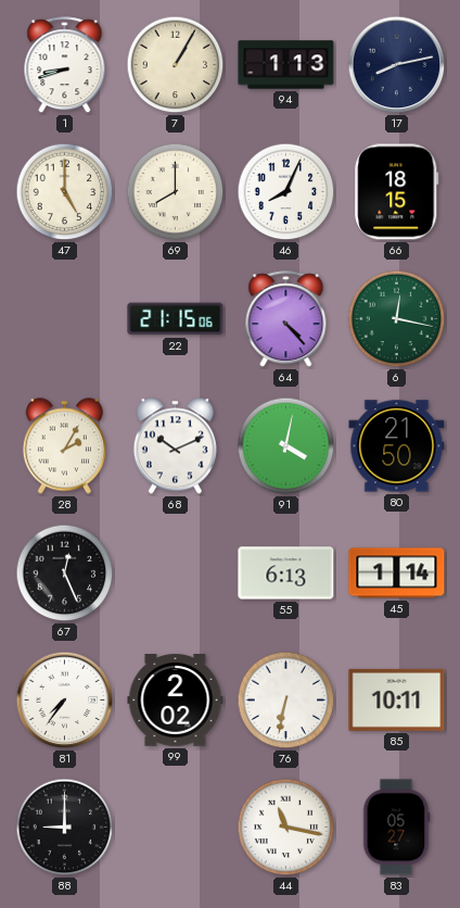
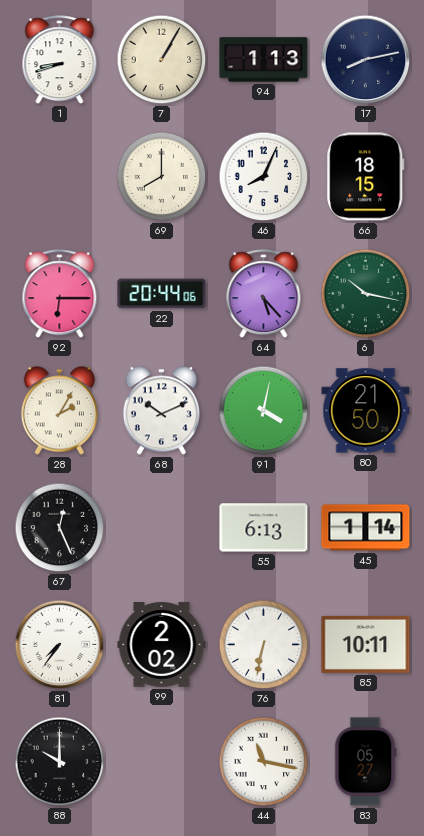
47: 5:00 -> none
92: none -> 6:15
22: 21:15 -> 20:44
64: 4:23 -> 5:23
6: 12:17 -> 10:17
88: 9:00 -> 10:00
